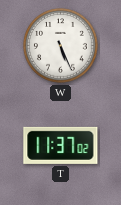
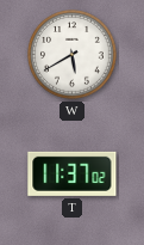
W: 5:26 -> 5:40
